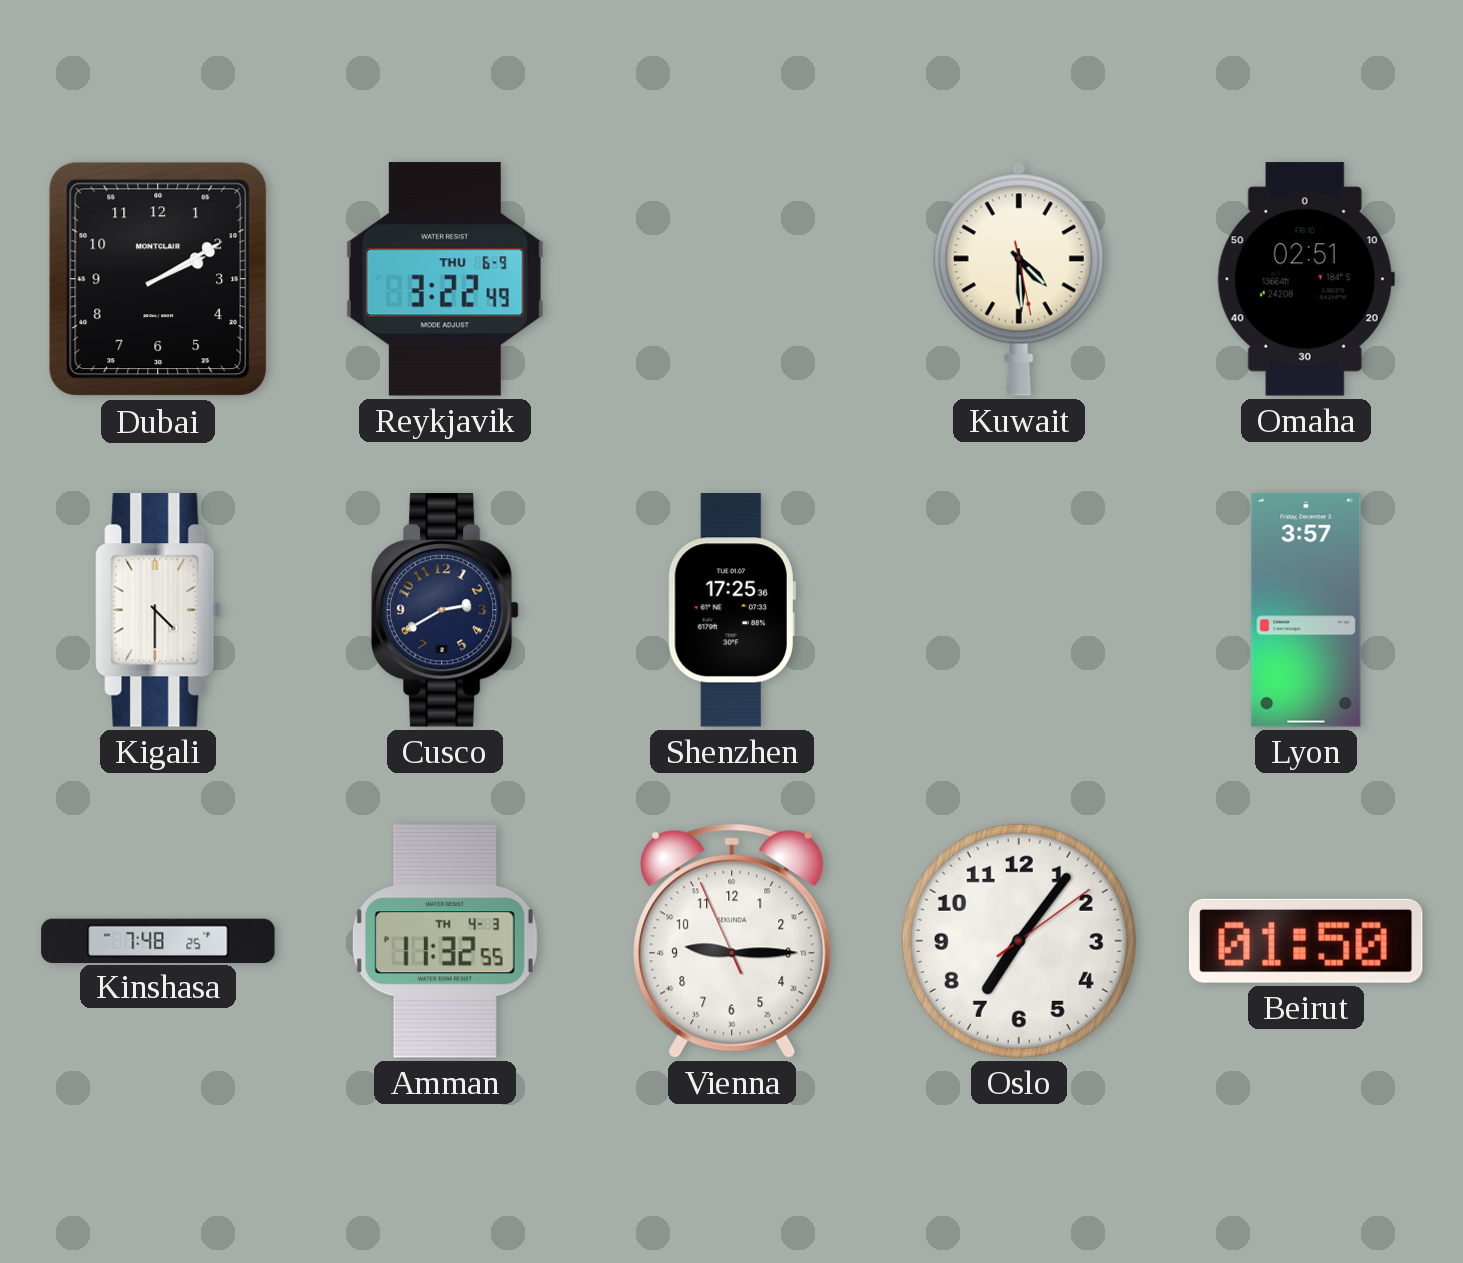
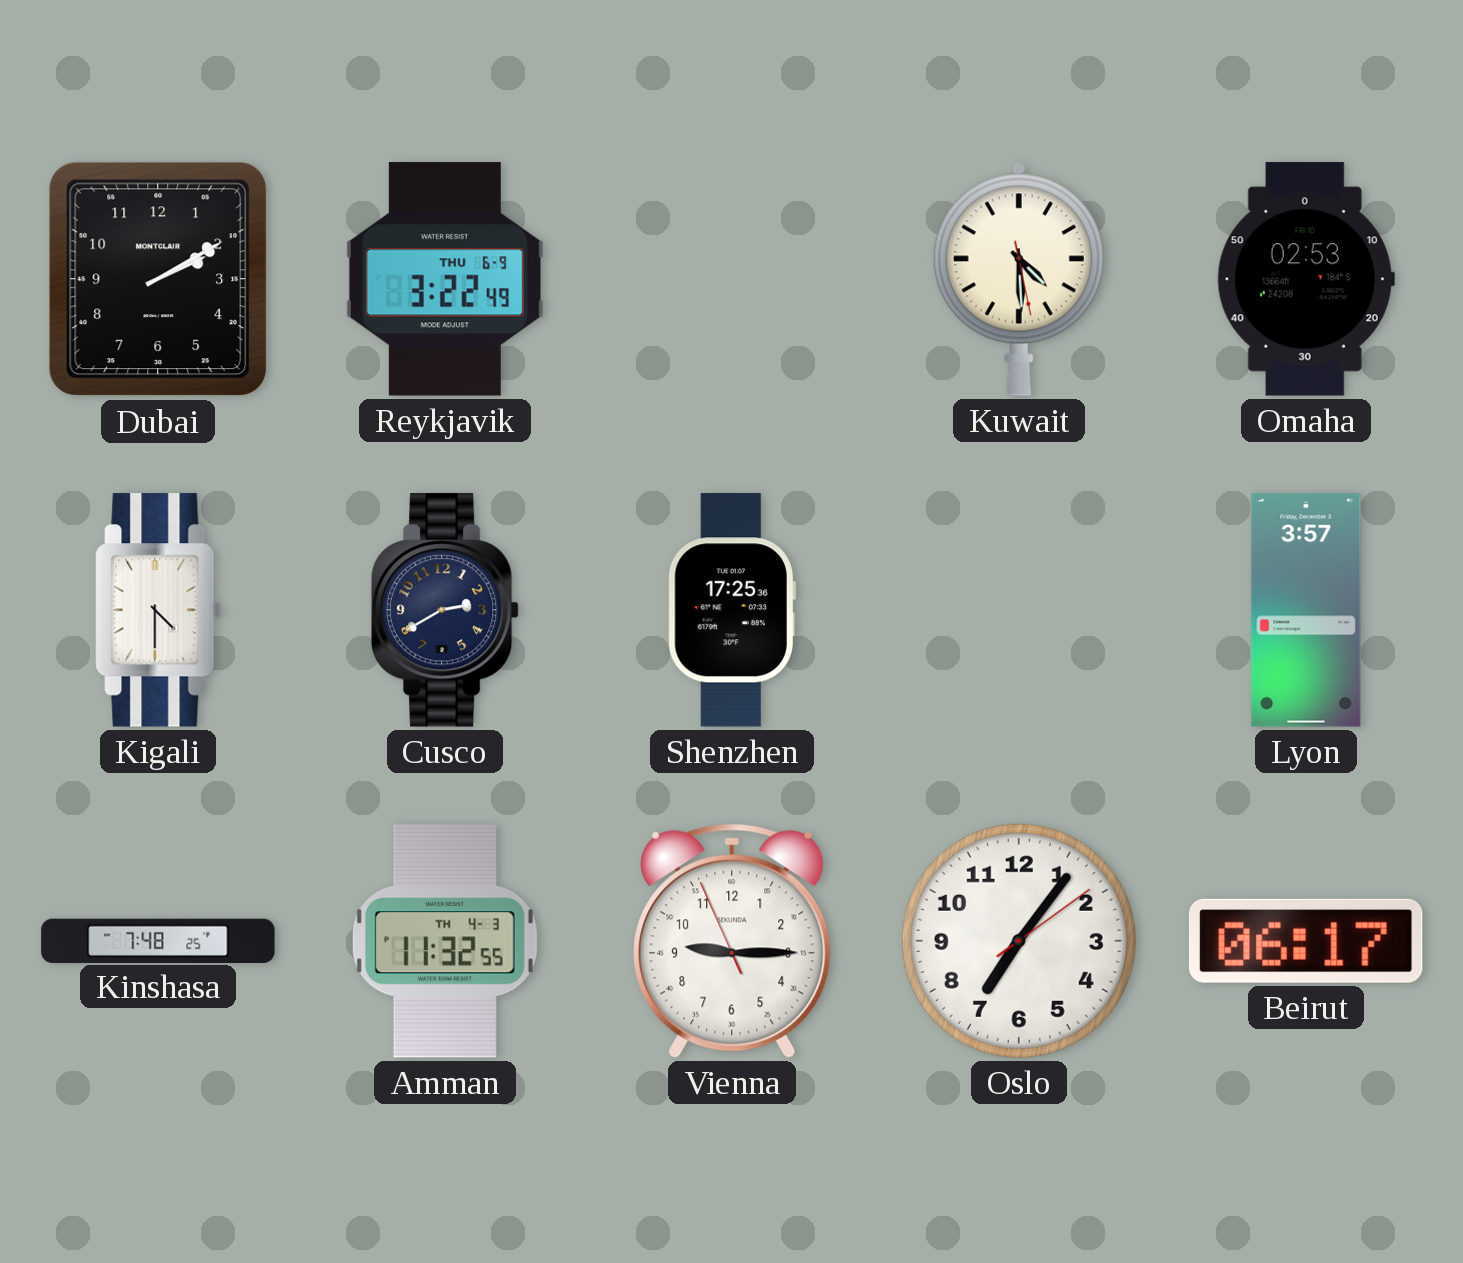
Omaha: 02:51 -> 02:53
Beirut: 01:50 -> 06:17
